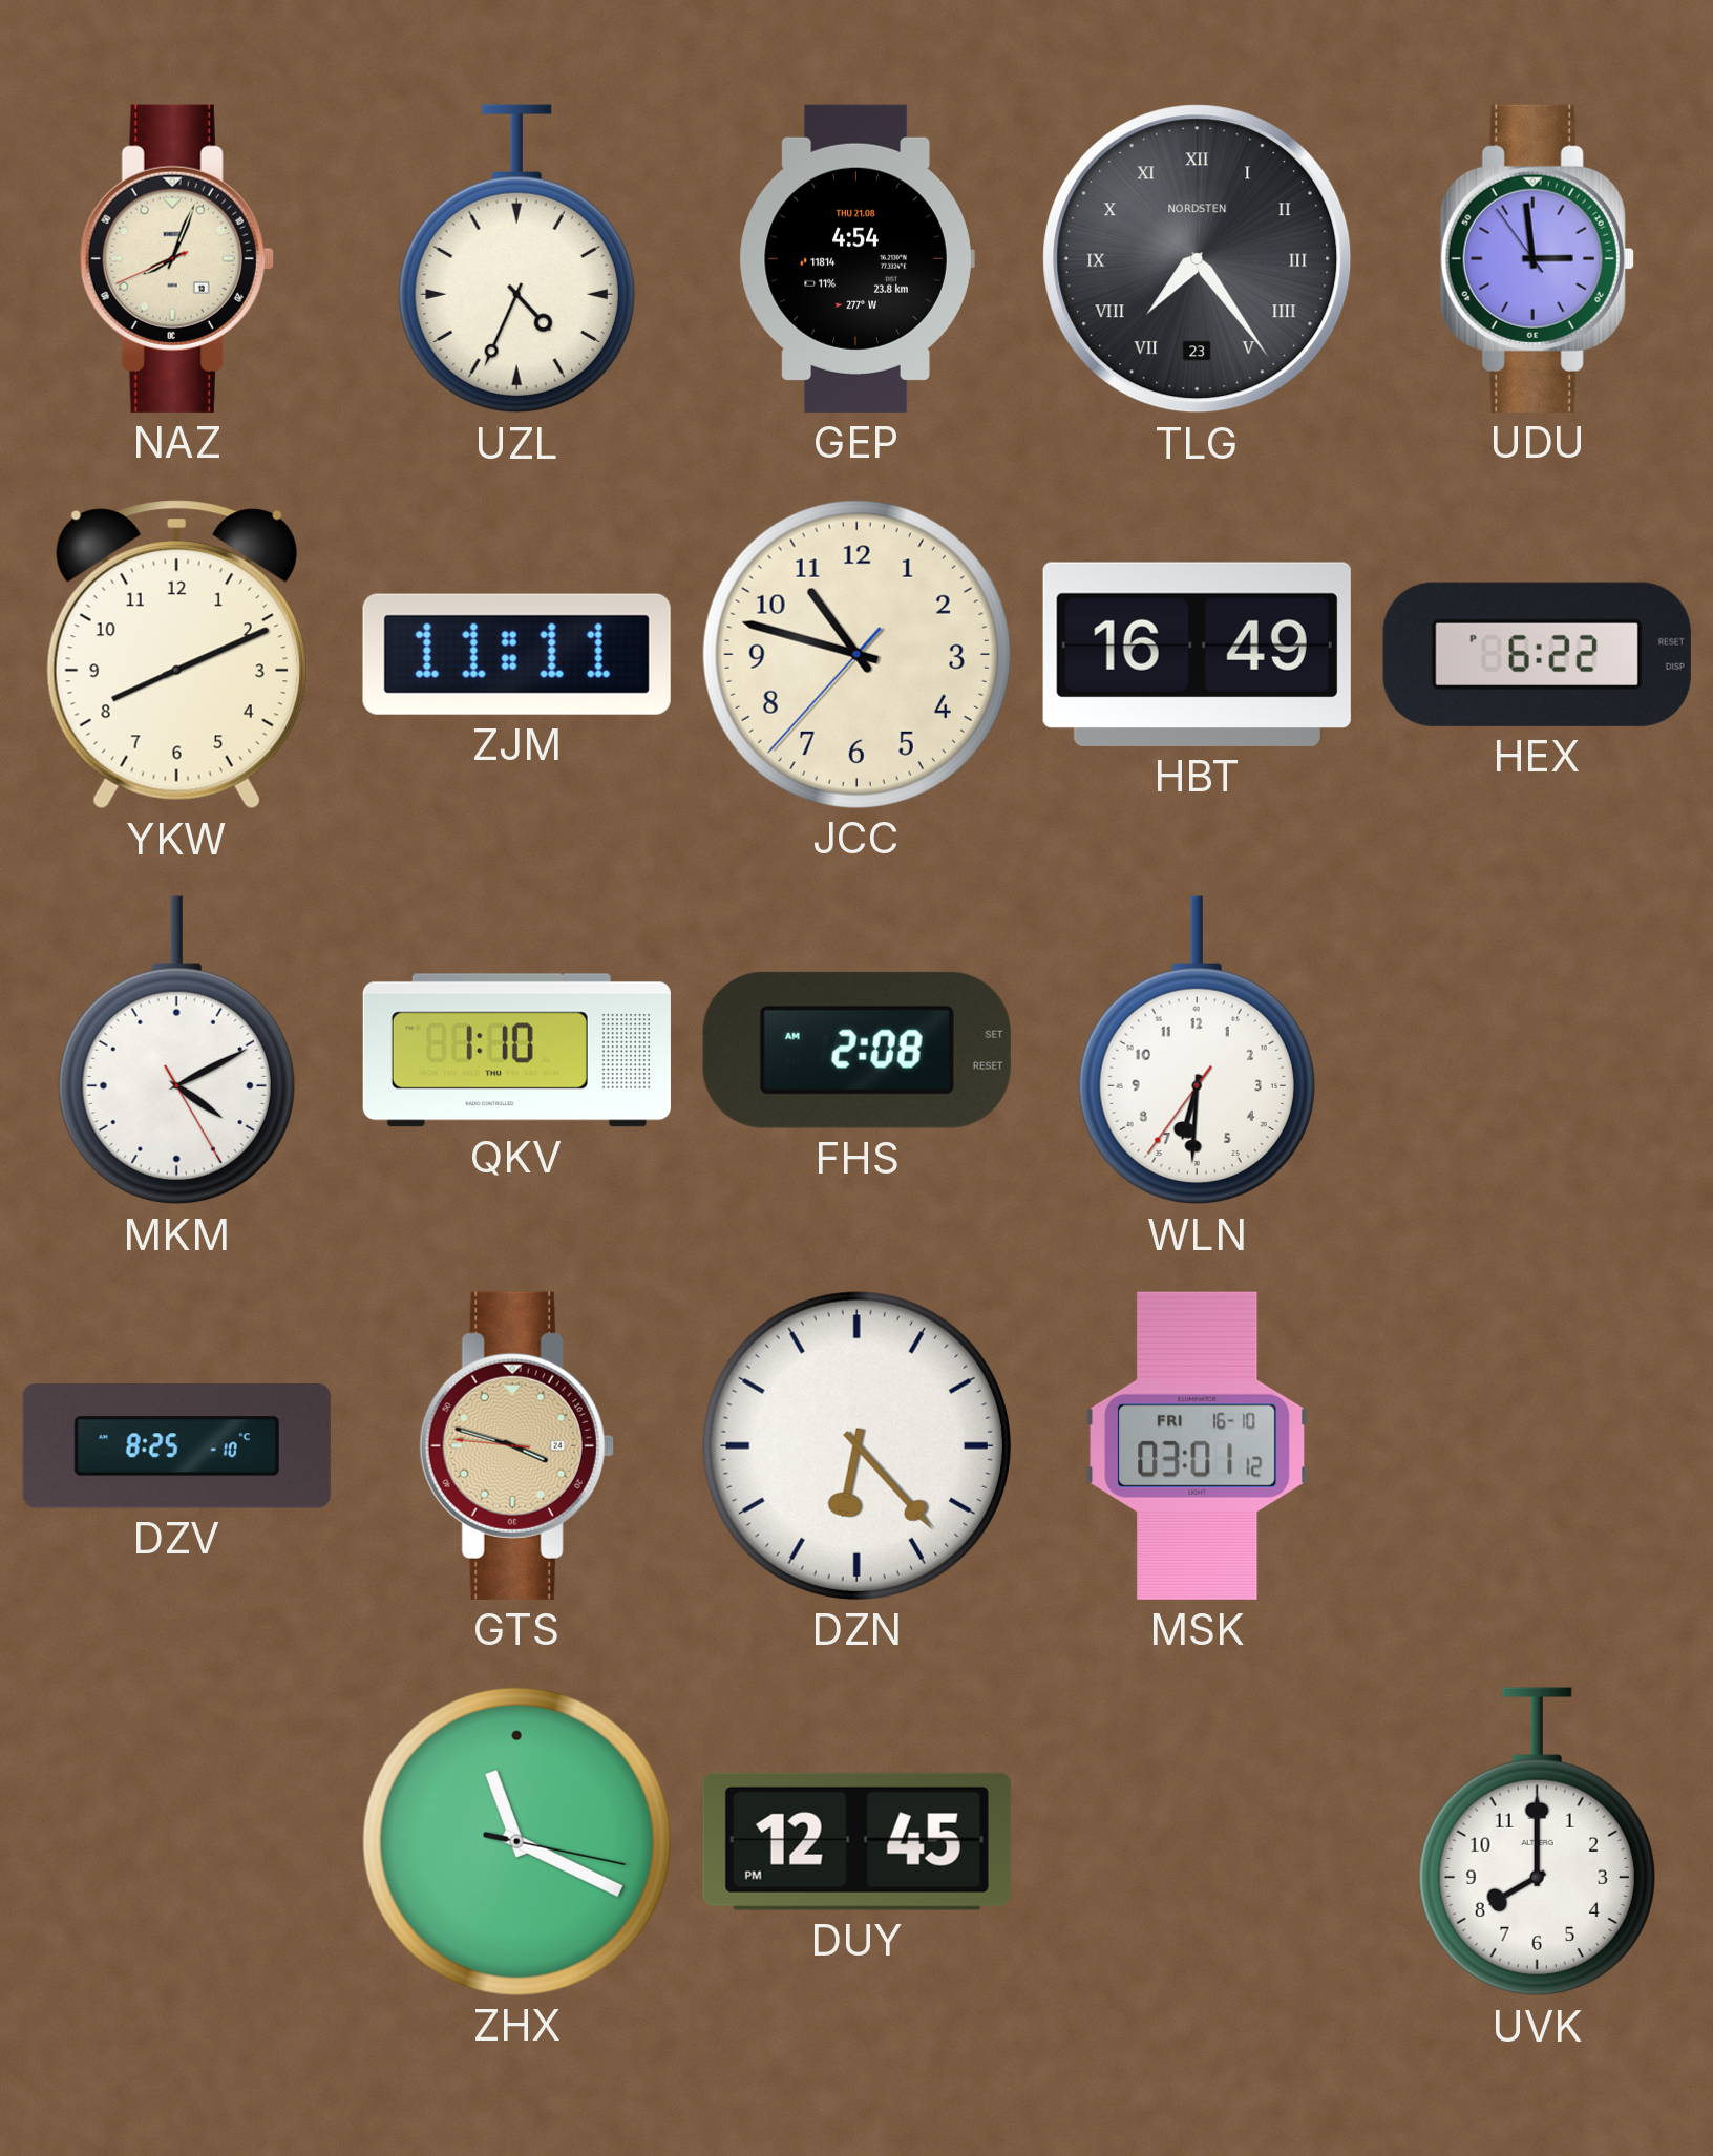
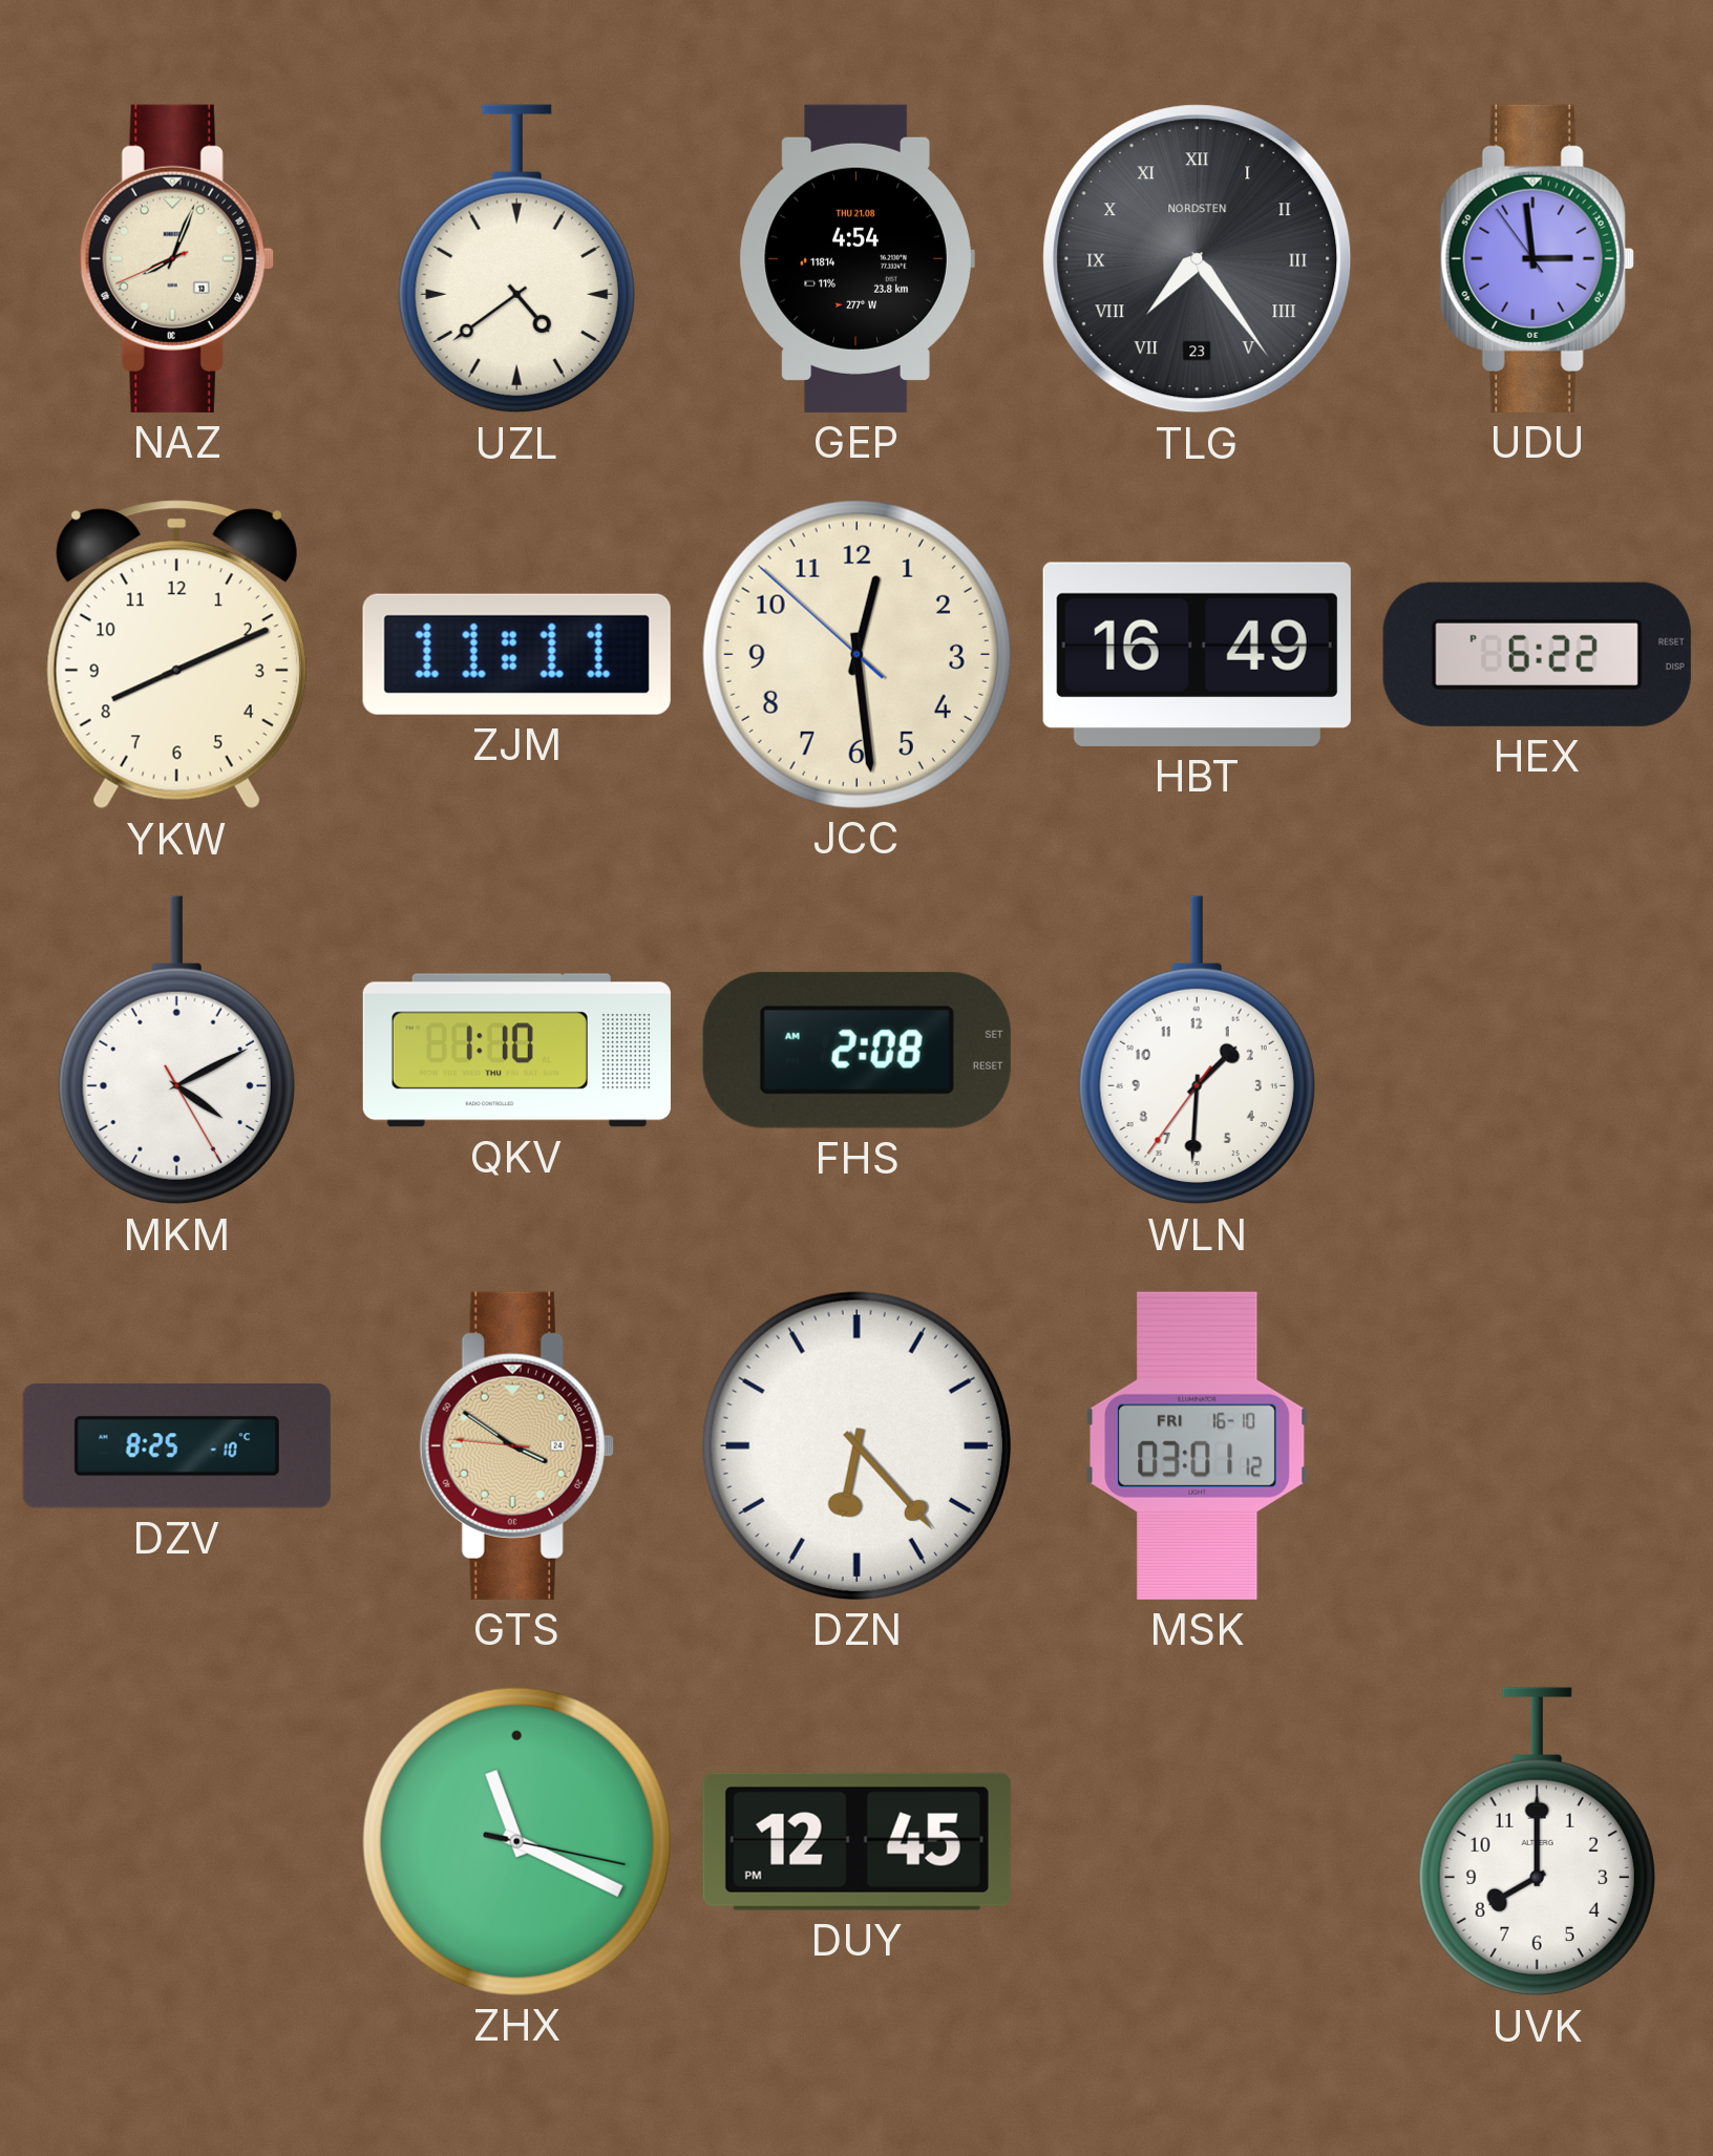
UZL: 4:34 -> 4:39
JCC: 10:47 -> 12:28
WLN: 6:30 -> 1:30
GTS: 3:47 -> 3:50
